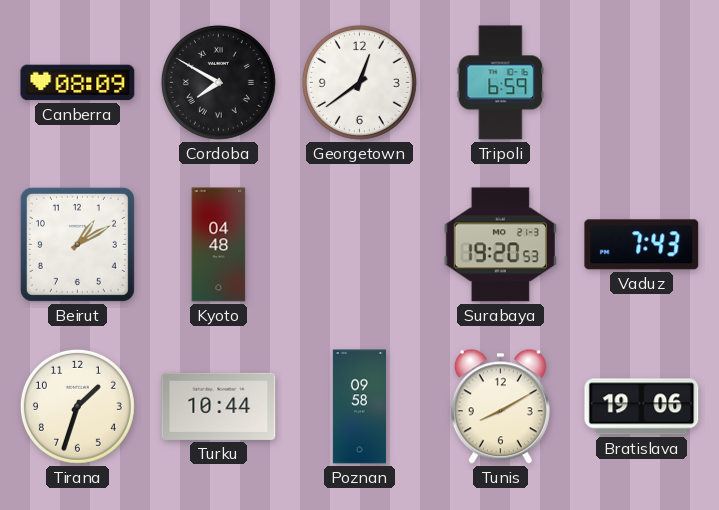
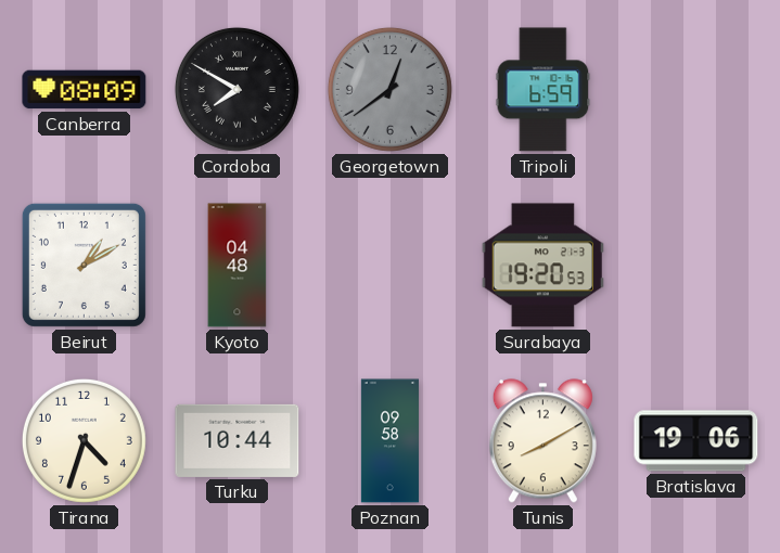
Georgetown dial: white -> grey
Vaduz: 7:43 -> none
Tirana: 1:33 -> 4:33
